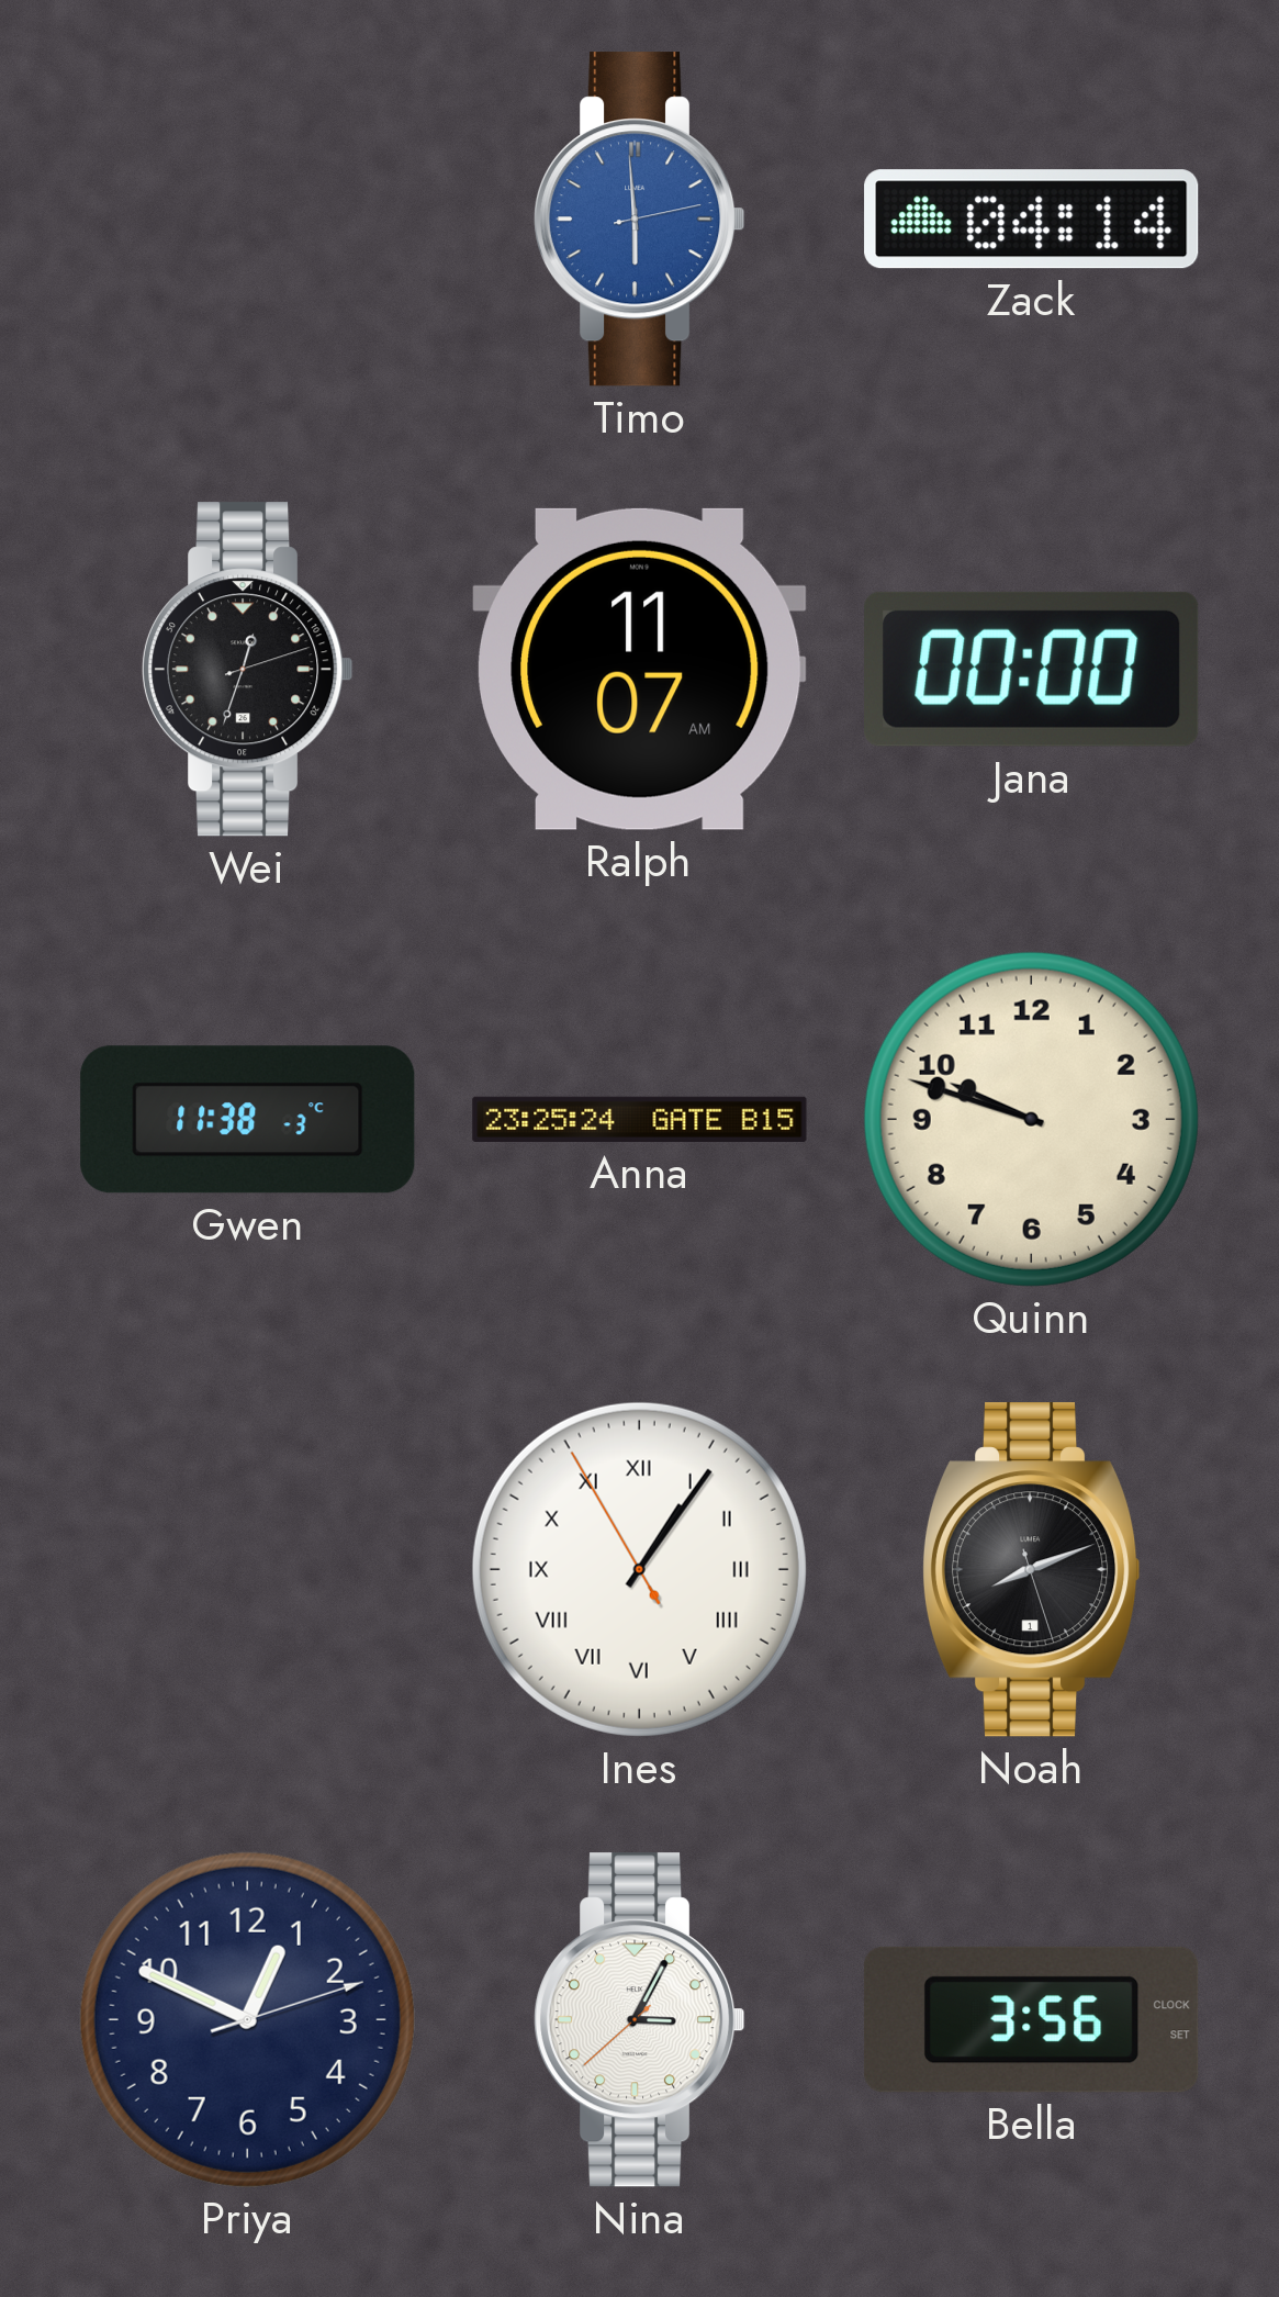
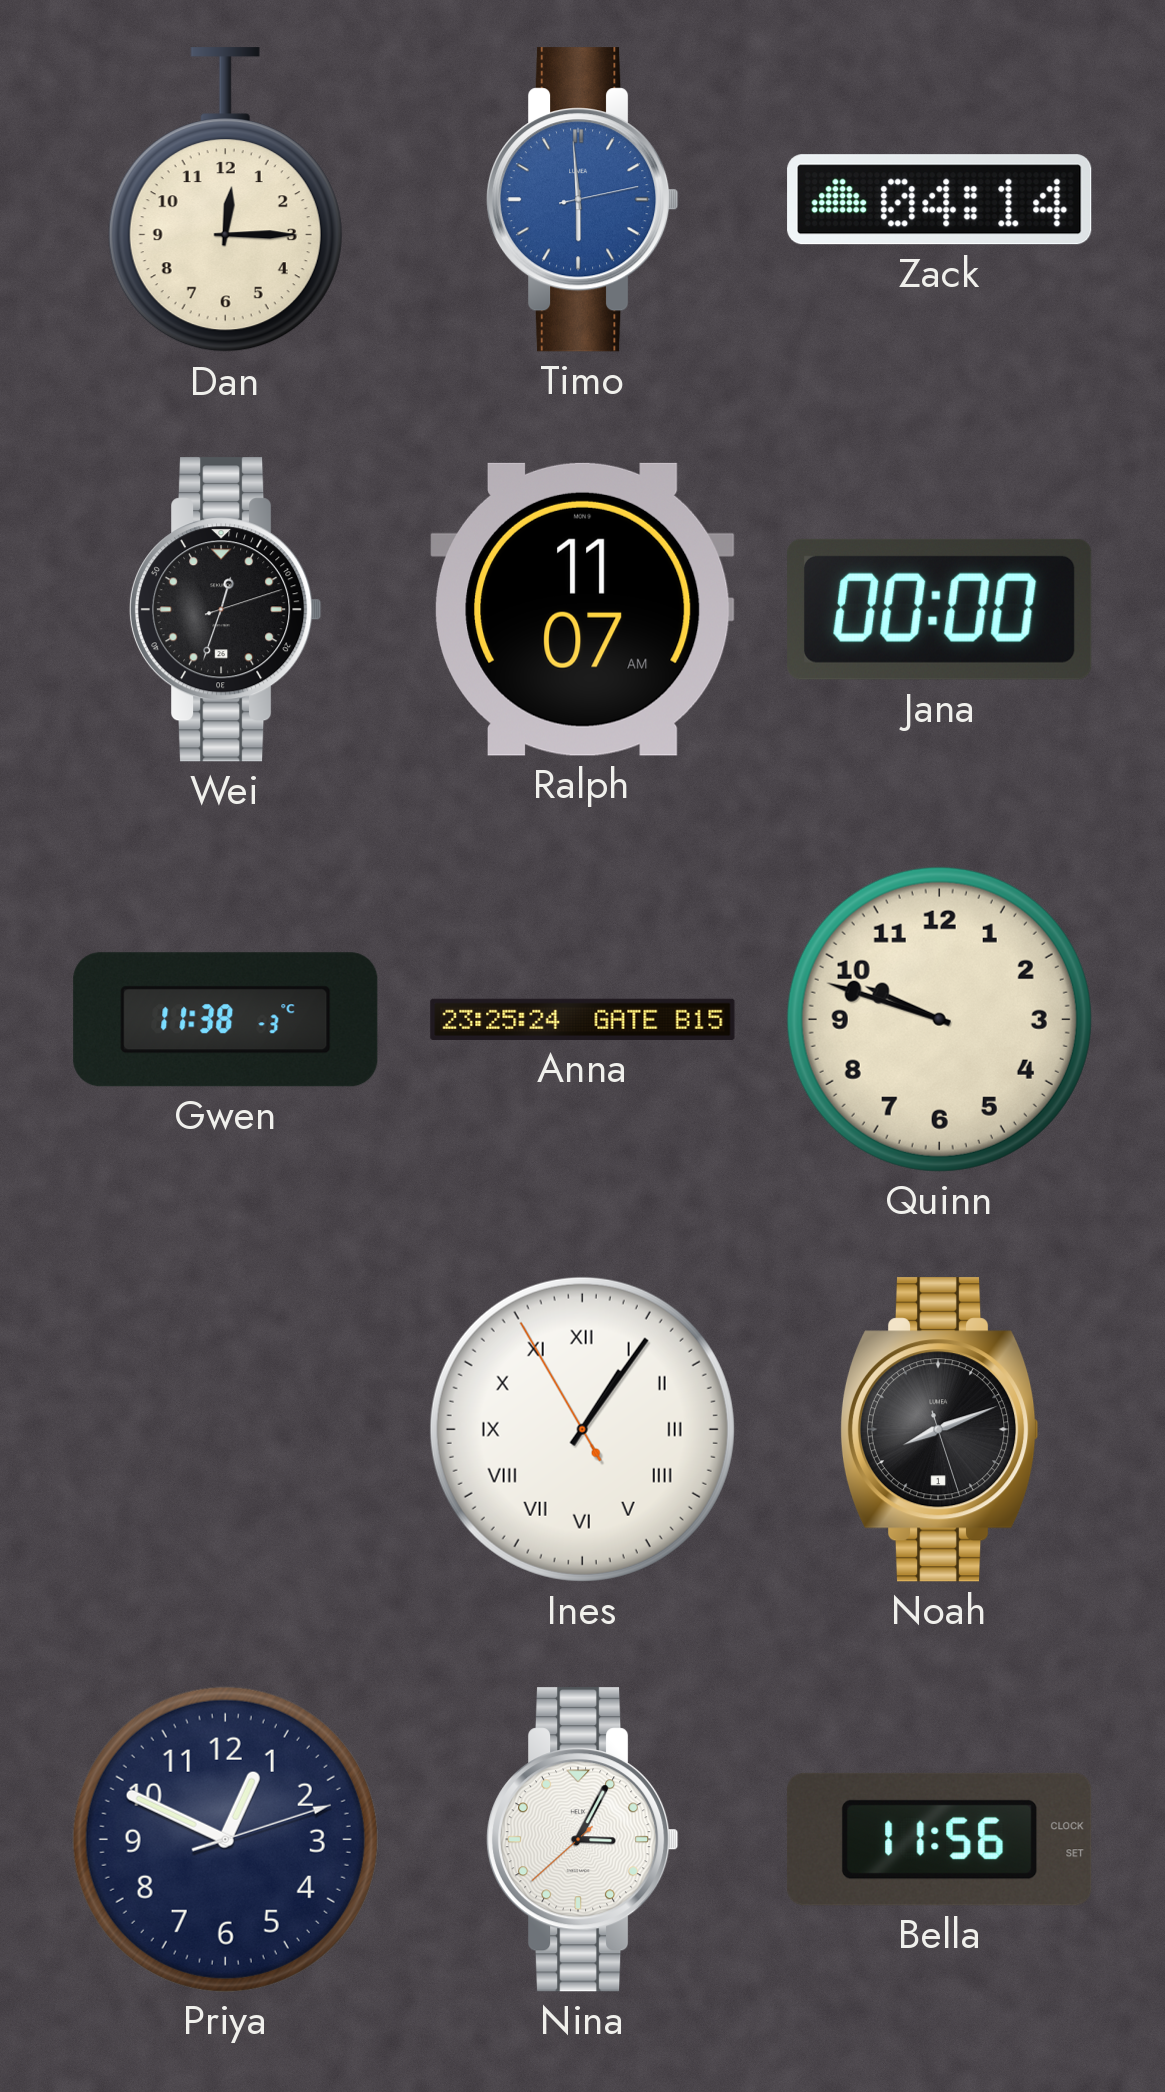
Dan: none -> 12:15
Bella: 3:56 -> 11:56
